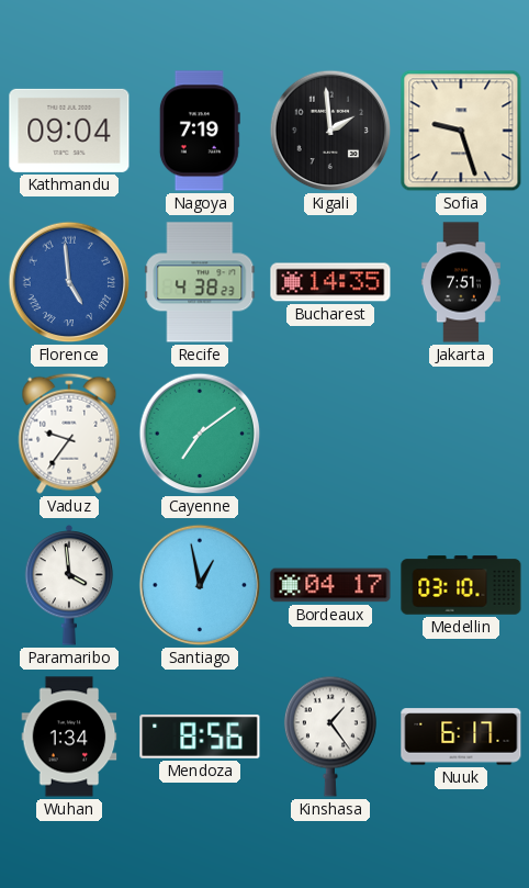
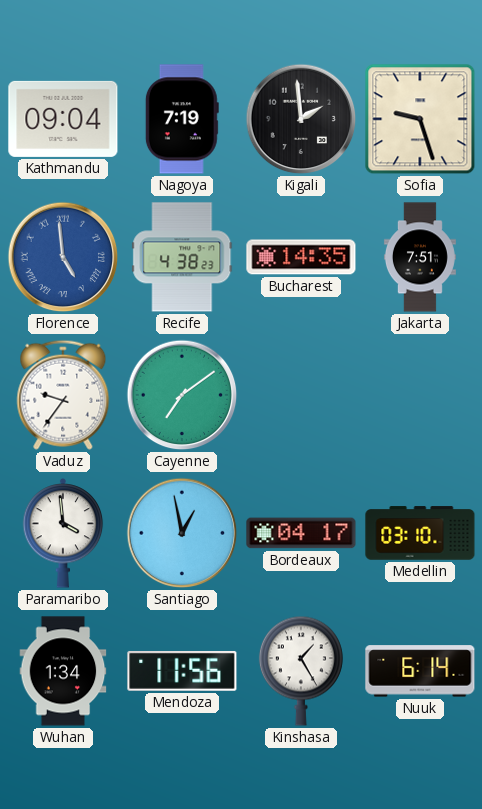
Mendoza: 8:56 -> 11:56
Kinshasa: 1:24 -> 1:25
Nuuk: 6:17 -> 6:14
